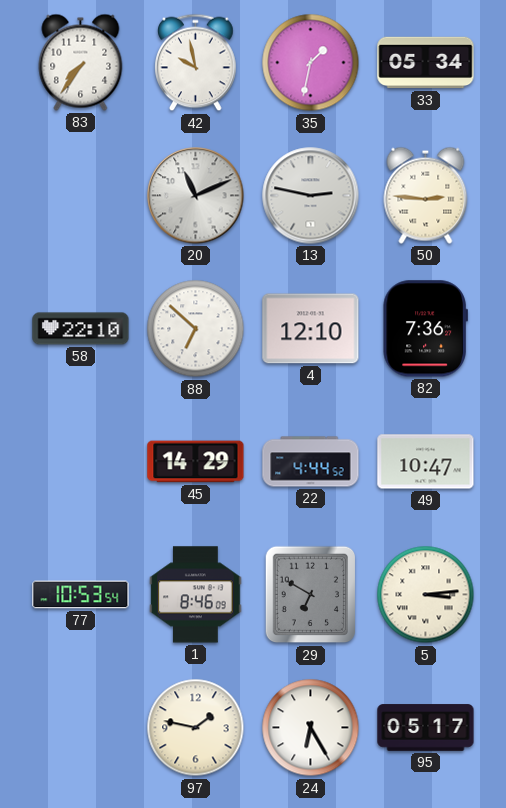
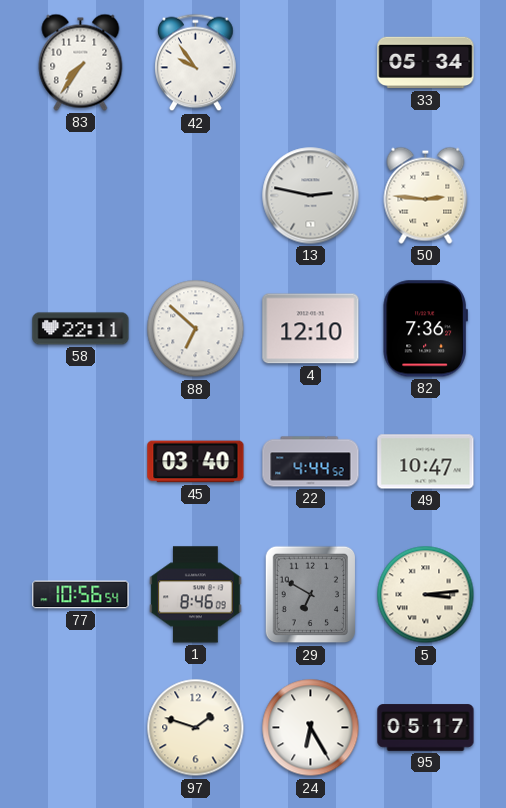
42: 9:58 -> 9:54
35: 1:32 -> none
20: 11:11 -> none
58: 22:10 -> 22:11
45: 14:29 -> 03:40
77: 10:53 -> 10:56
97: 1:47 -> 1:48
